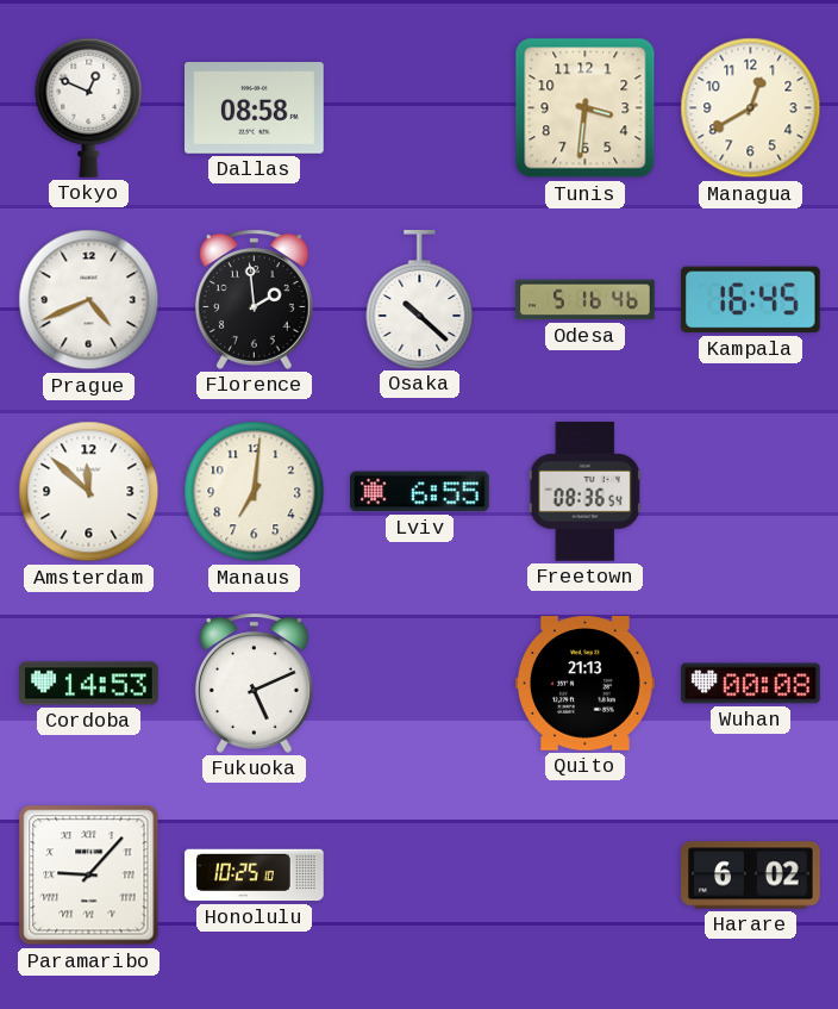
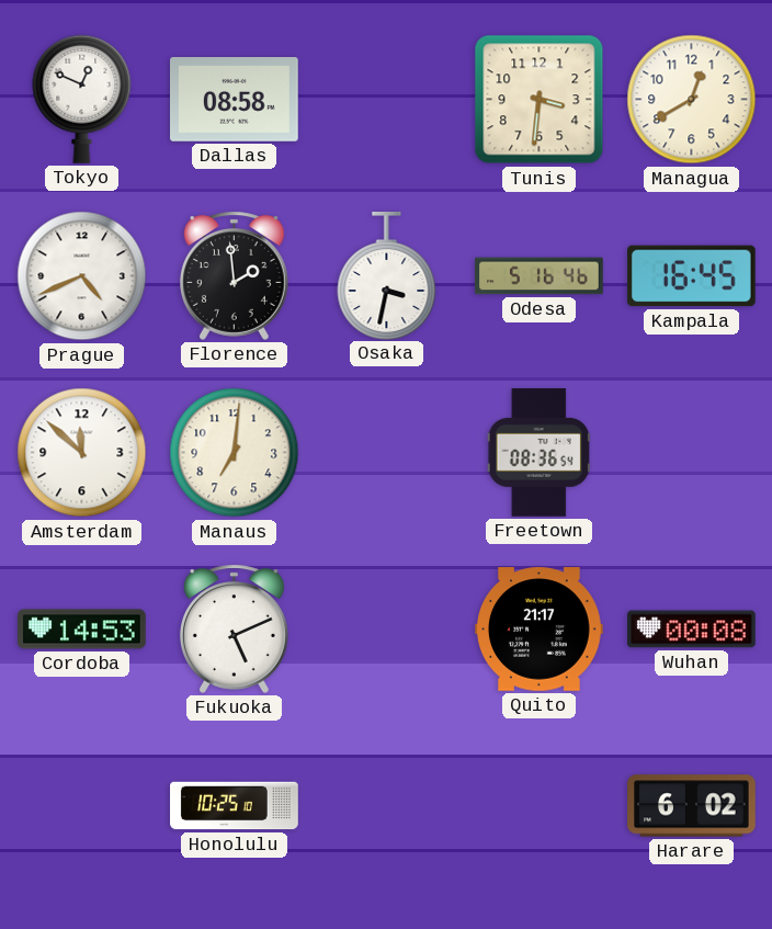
Osaka: 10:22 -> 3:32
Lviv: 6:55 -> none
Quito: 21:13 -> 21:17
Paramaribo: 9:07 -> none
